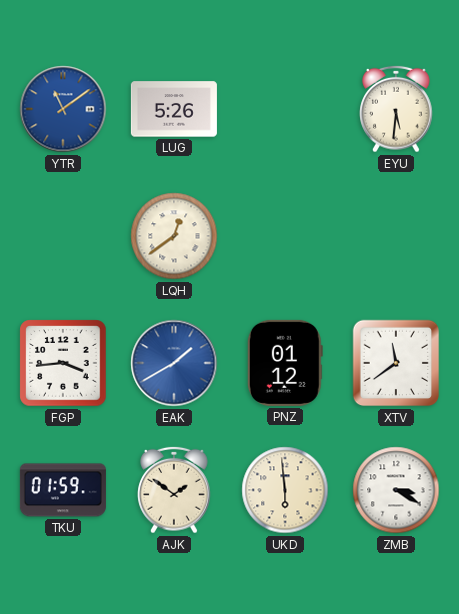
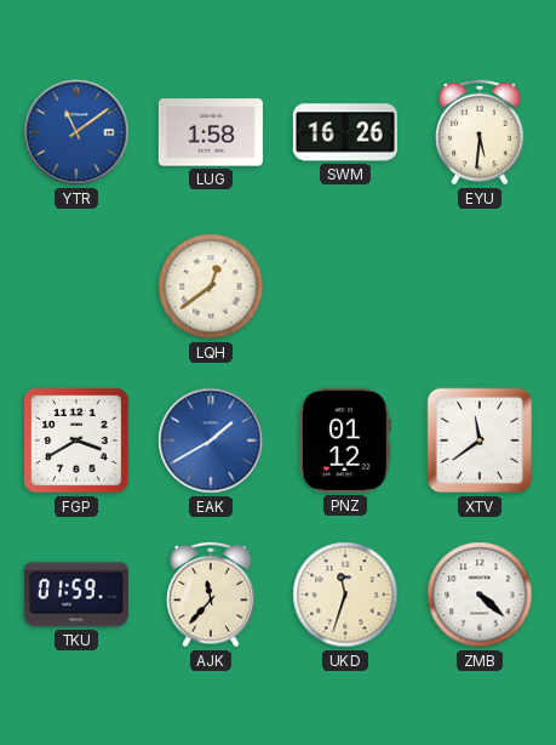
LUG: 5:26 -> 1:58
SWM: none -> 16:26
FGP: 3:44 -> 3:40
AJK: 1:51 -> 11:37
UKD: 5:59 -> 11:33
ZMB: 3:20 -> 4:22
